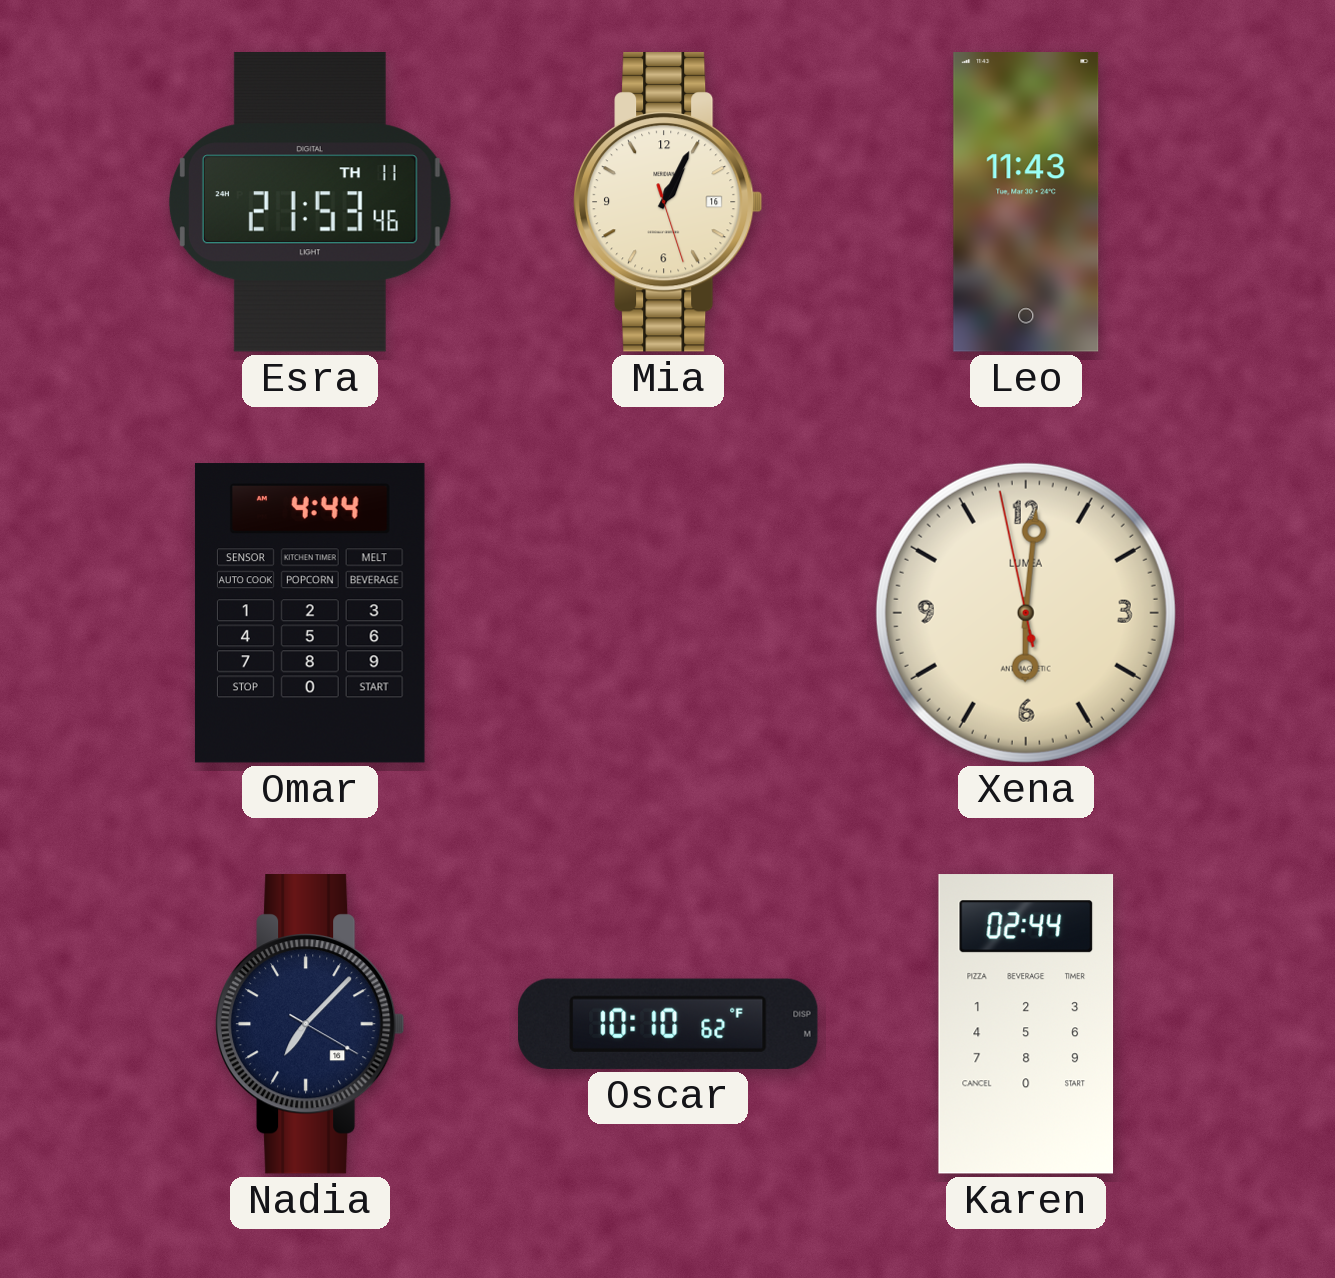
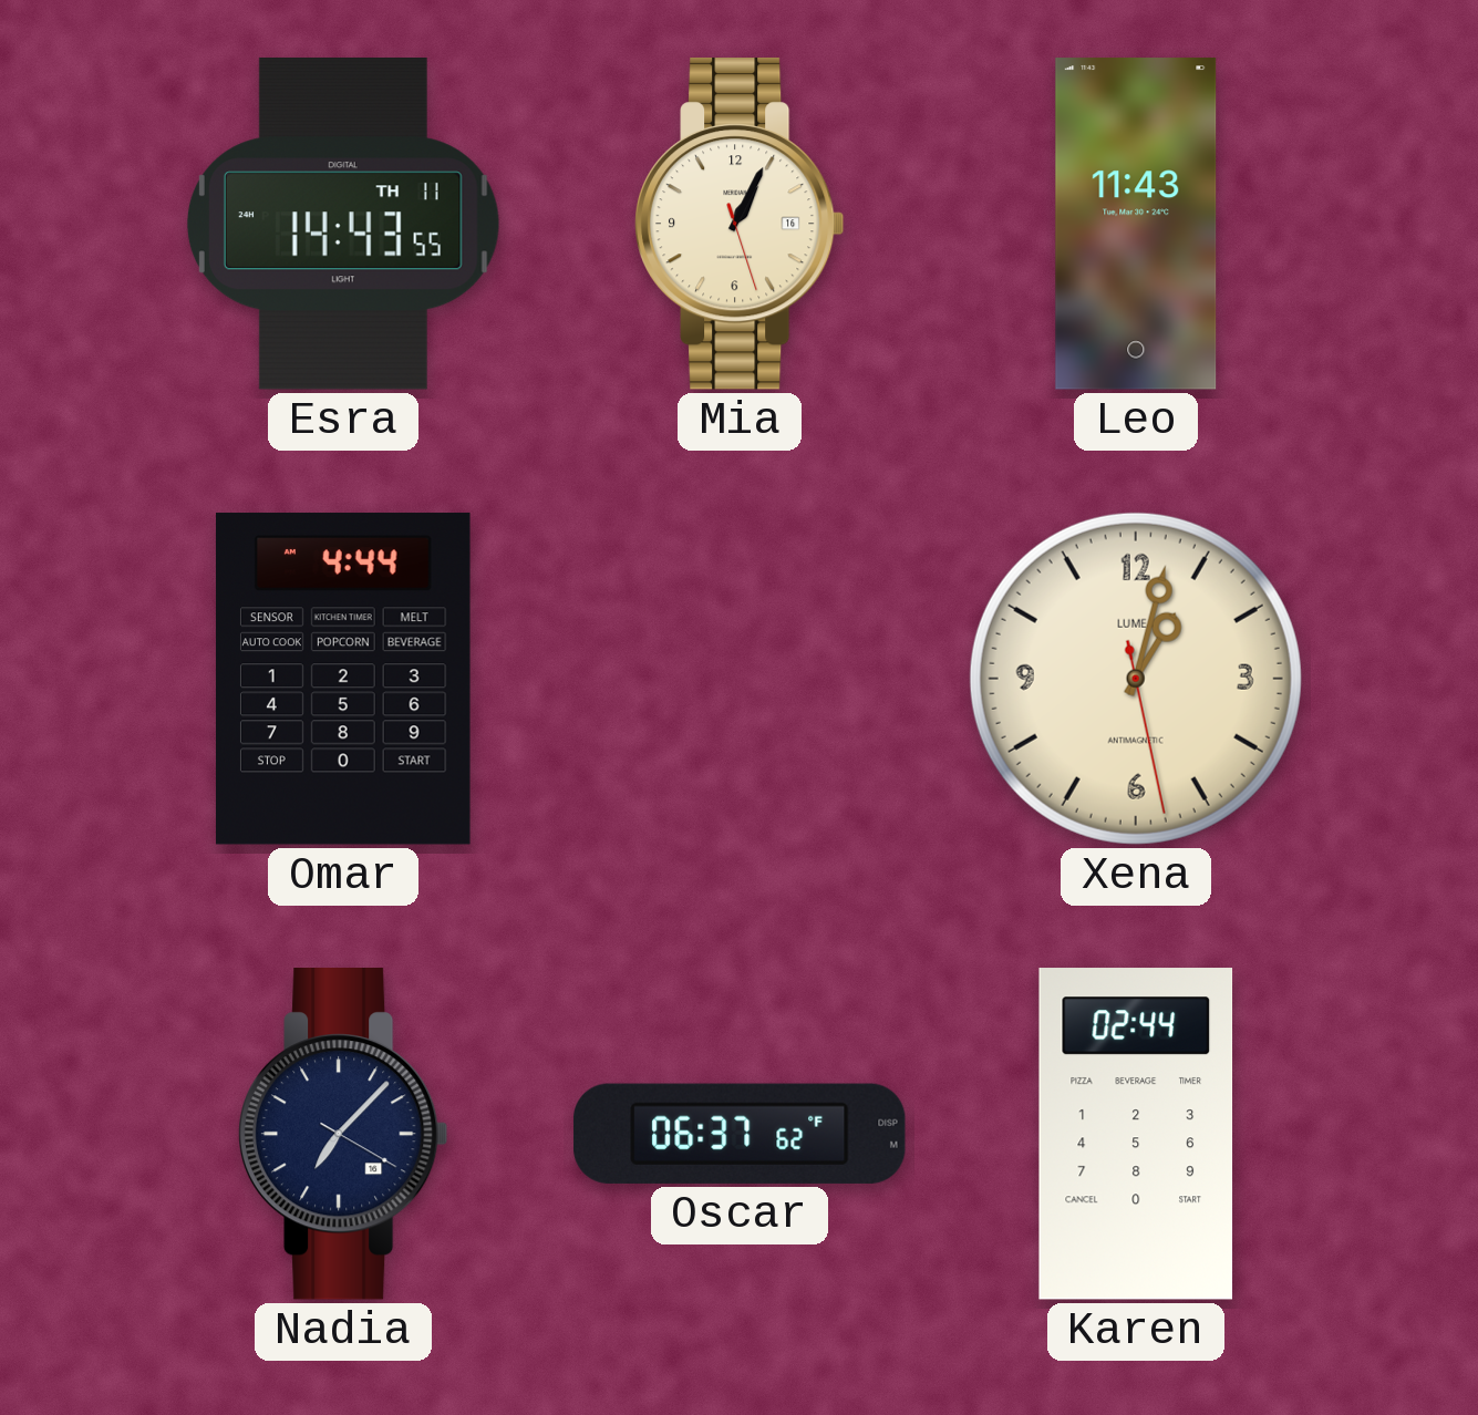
Esra: 21:53 -> 14:43
Xena: 6:00 -> 1:02
Oscar: 10:10 -> 06:37
